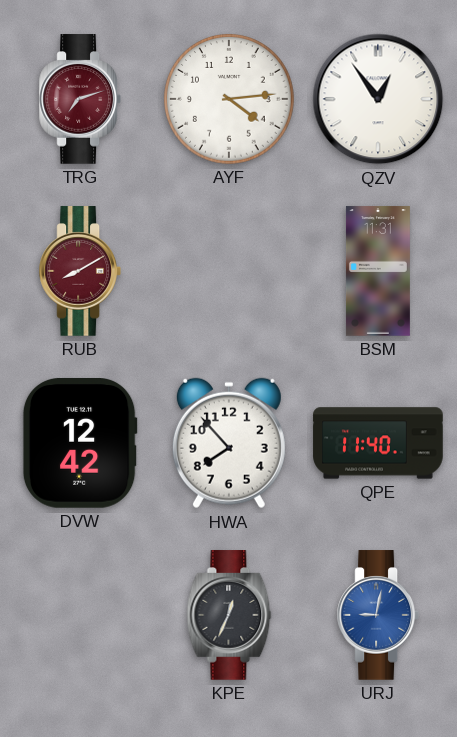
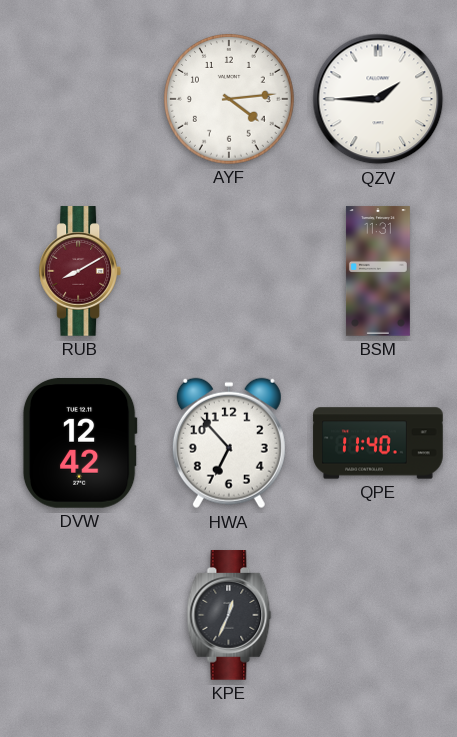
TRG: 7:12 -> none
QZV: 12:54 -> 1:45
HWA: 7:53 -> 6:53
URJ: 9:02 -> none
